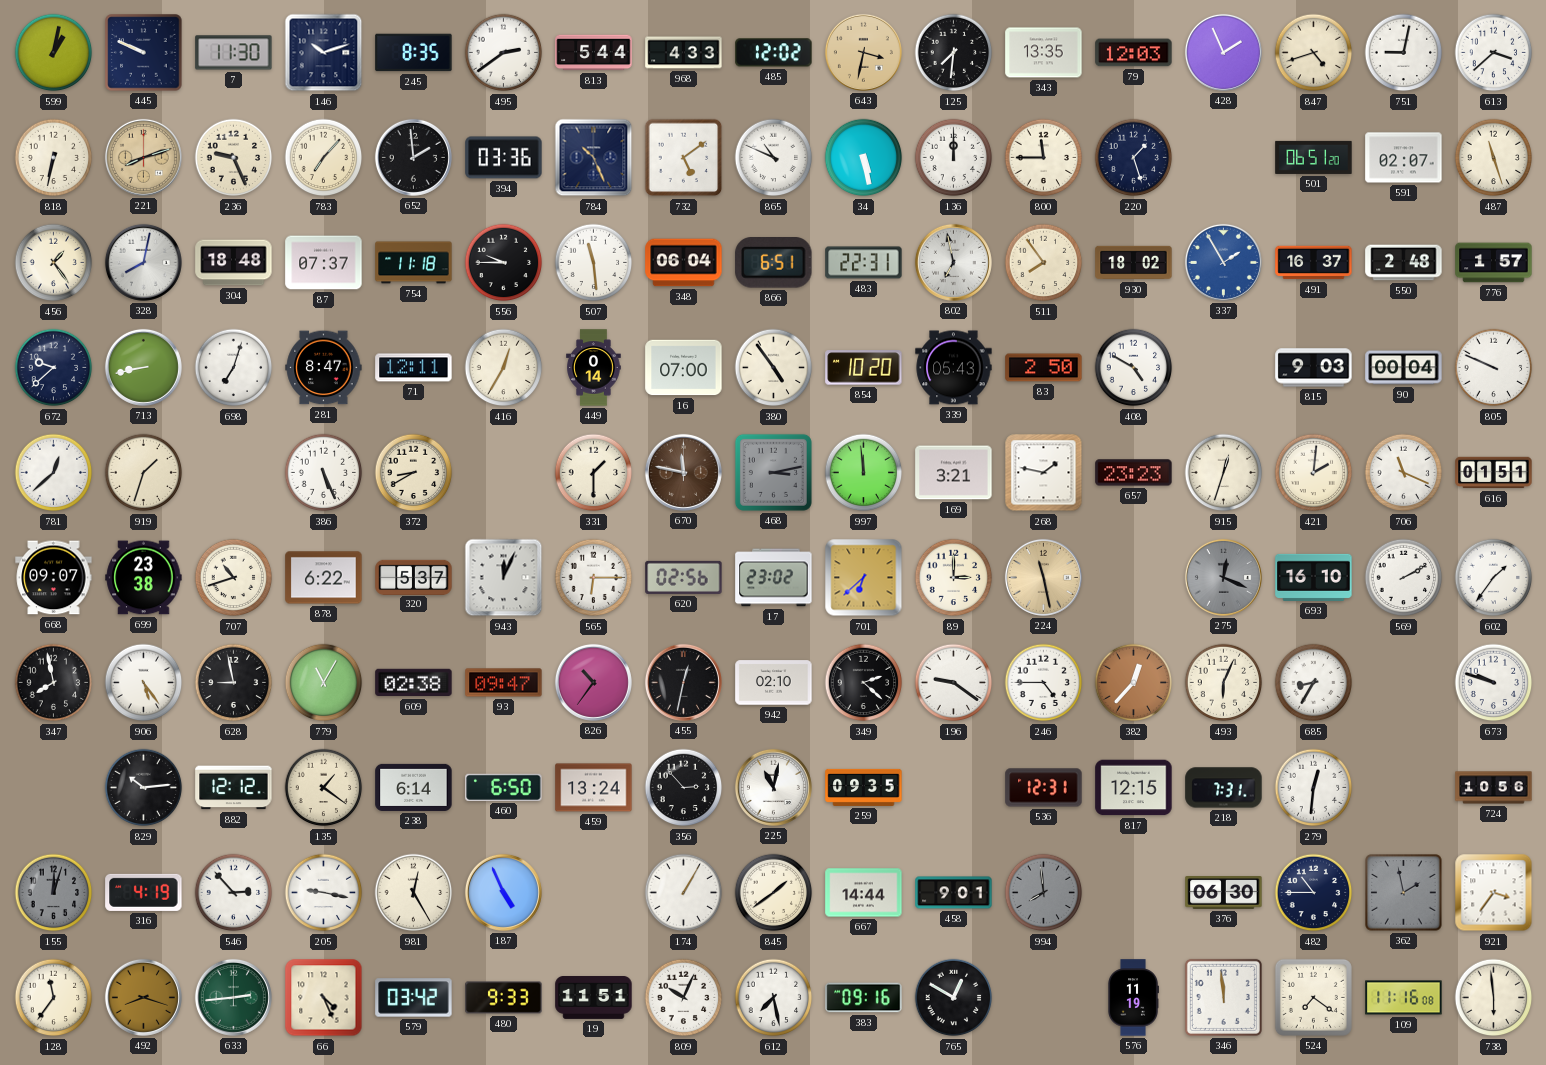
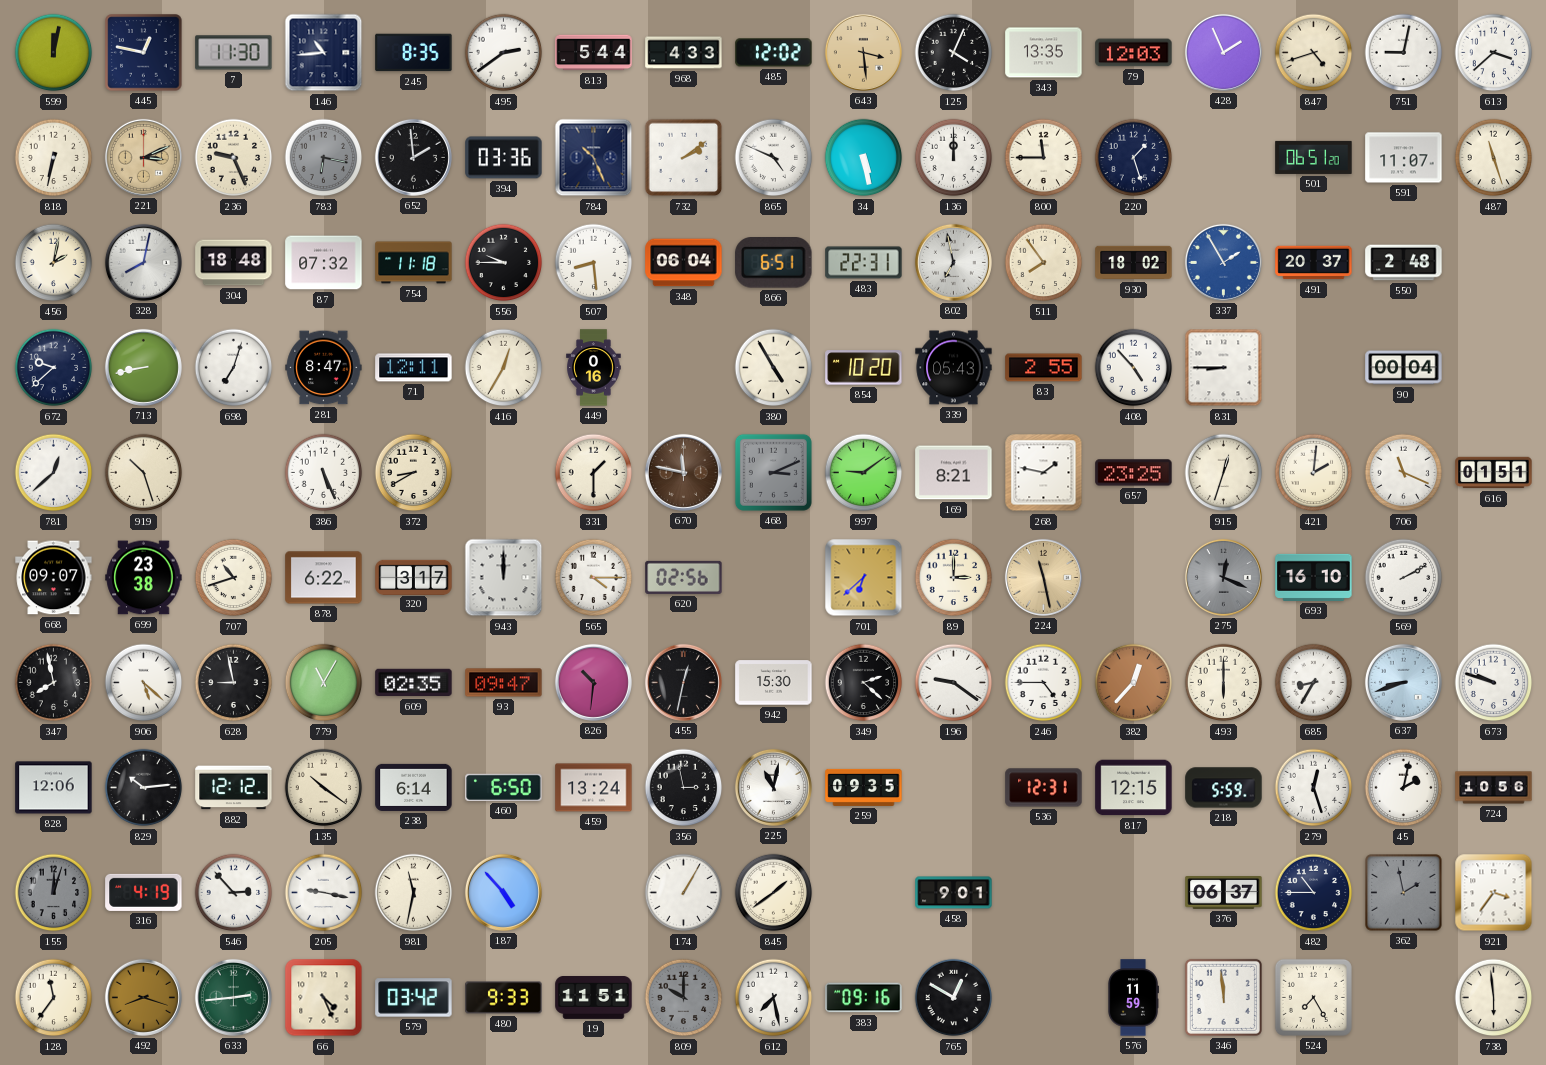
599: 1:02 -> 12:02
445: 9:49 -> 12:47
146: 10:12 -> 10:44
643: 3:32 -> 3:29
125: 7:31 -> 4:04
221: 8:12 -> 3:11
783: 7:07 -> 6:17
783 dial: cream -> grey
732: 5:09 -> 2:09
865: 10:49 -> 4:49
591: 02:07 -> 11:07
456: 1:24 -> 2:02
87: 07:37 -> 07:32
507: 11:29 -> 8:29
491: 16:37 -> 20:37
776: 1:57 -> none
449: 0:14 -> 0:16
16: 07:00 -> none
380: 4:54 -> 4:55
83: 2:50 -> 2:55
408: 4:50 -> 4:53
831: none -> 8:45
815: 9:03 -> none
805: 9:49 -> none
919: 1:33 -> 10:27
468: 3:13 -> 3:11
997: 11:59 -> 9:09
169: 3:21 -> 8:21
657: 23:23 -> 23:25
320: 5:37 -> 3:17
943: 12:04 -> 12:00
565: 6:15 -> 4:15
17: 23:02 -> none
602: 1:36 -> none
906: 5:24 -> 5:22
609: 02:38 -> 02:35
826: 10:36 -> 10:31
942: 02:10 -> 15:30
493: 6:04 -> 6:00
637: none -> 8:42
828: none -> 12:06
135: 1:21 -> 10:21
356: 2:53 -> 2:58
218: 7:31 -> 5:59
279: 12:31 -> 12:27
45: none -> 2:02
981: 12:25 -> 11:32
187: 4:56 -> 4:53
667: 14:44 -> none
994: 7:59 -> none
376: 06:30 -> 06:37
809: 10:04 -> 10:00
809 dial: white -> grey
576: 11:19 -> 11:59
524: 7:21 -> 7:25
109: 11:16 -> none
